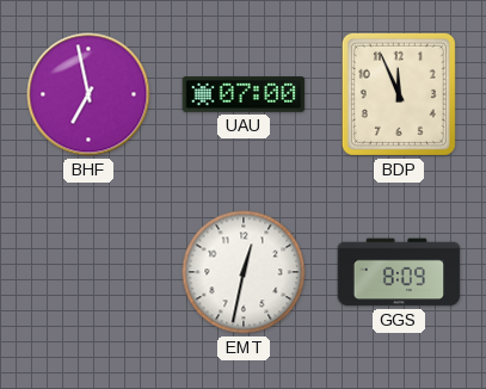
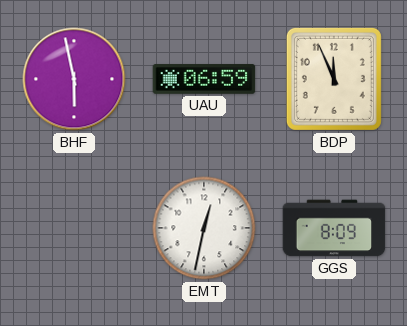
BHF: 6:58 -> 5:58
UAU: 07:00 -> 06:59
